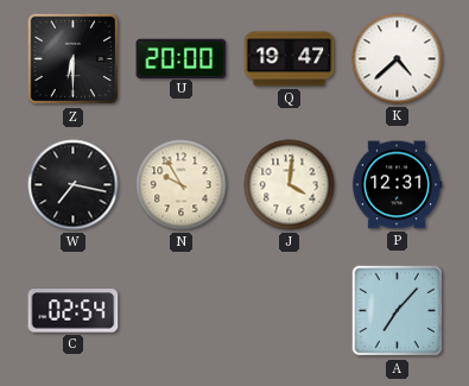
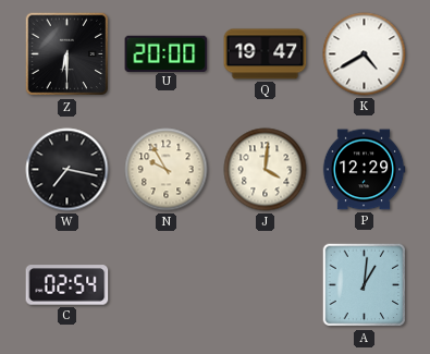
K: 4:38 -> 4:40
P: 12:31 -> 12:29
A: 7:07 -> 1:01
